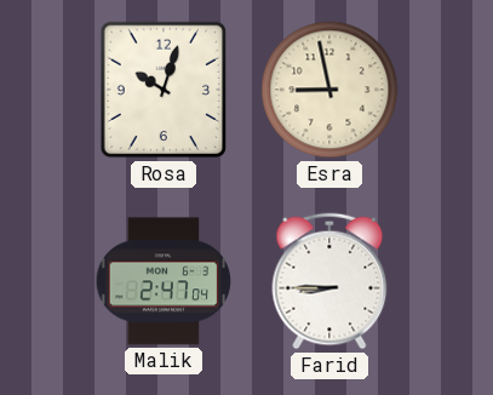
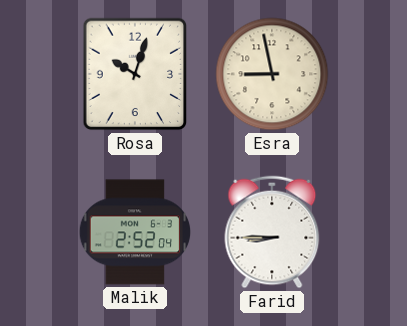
Malik: 2:47 -> 2:52
